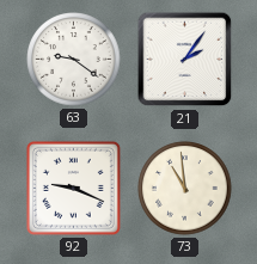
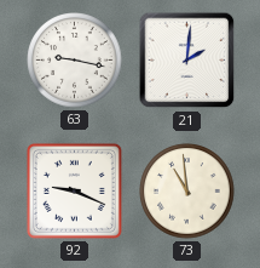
63: 9:21 -> 9:17
21: 2:06 -> 2:01
